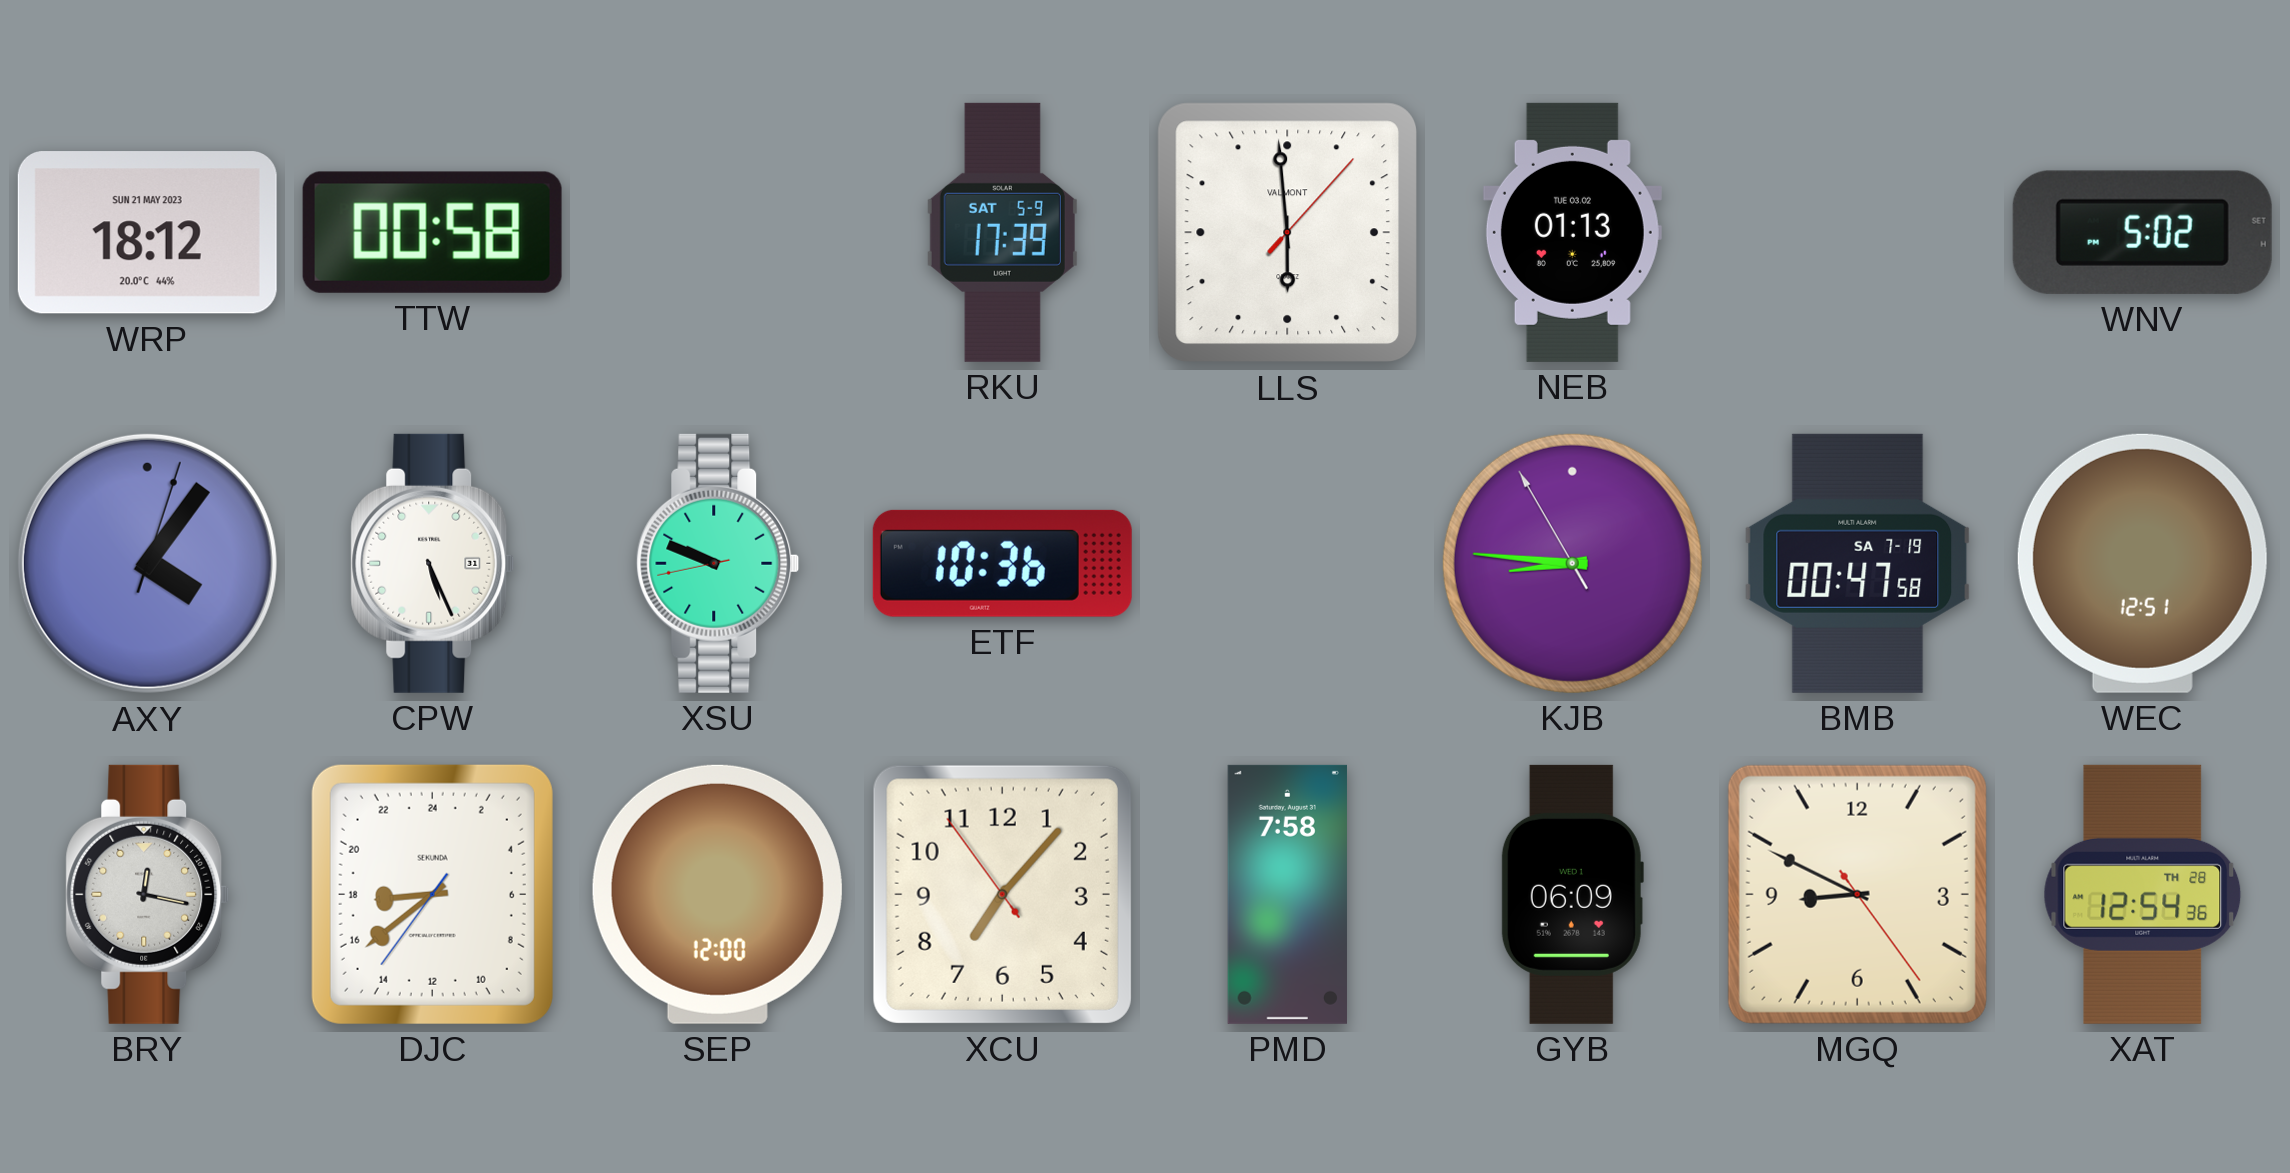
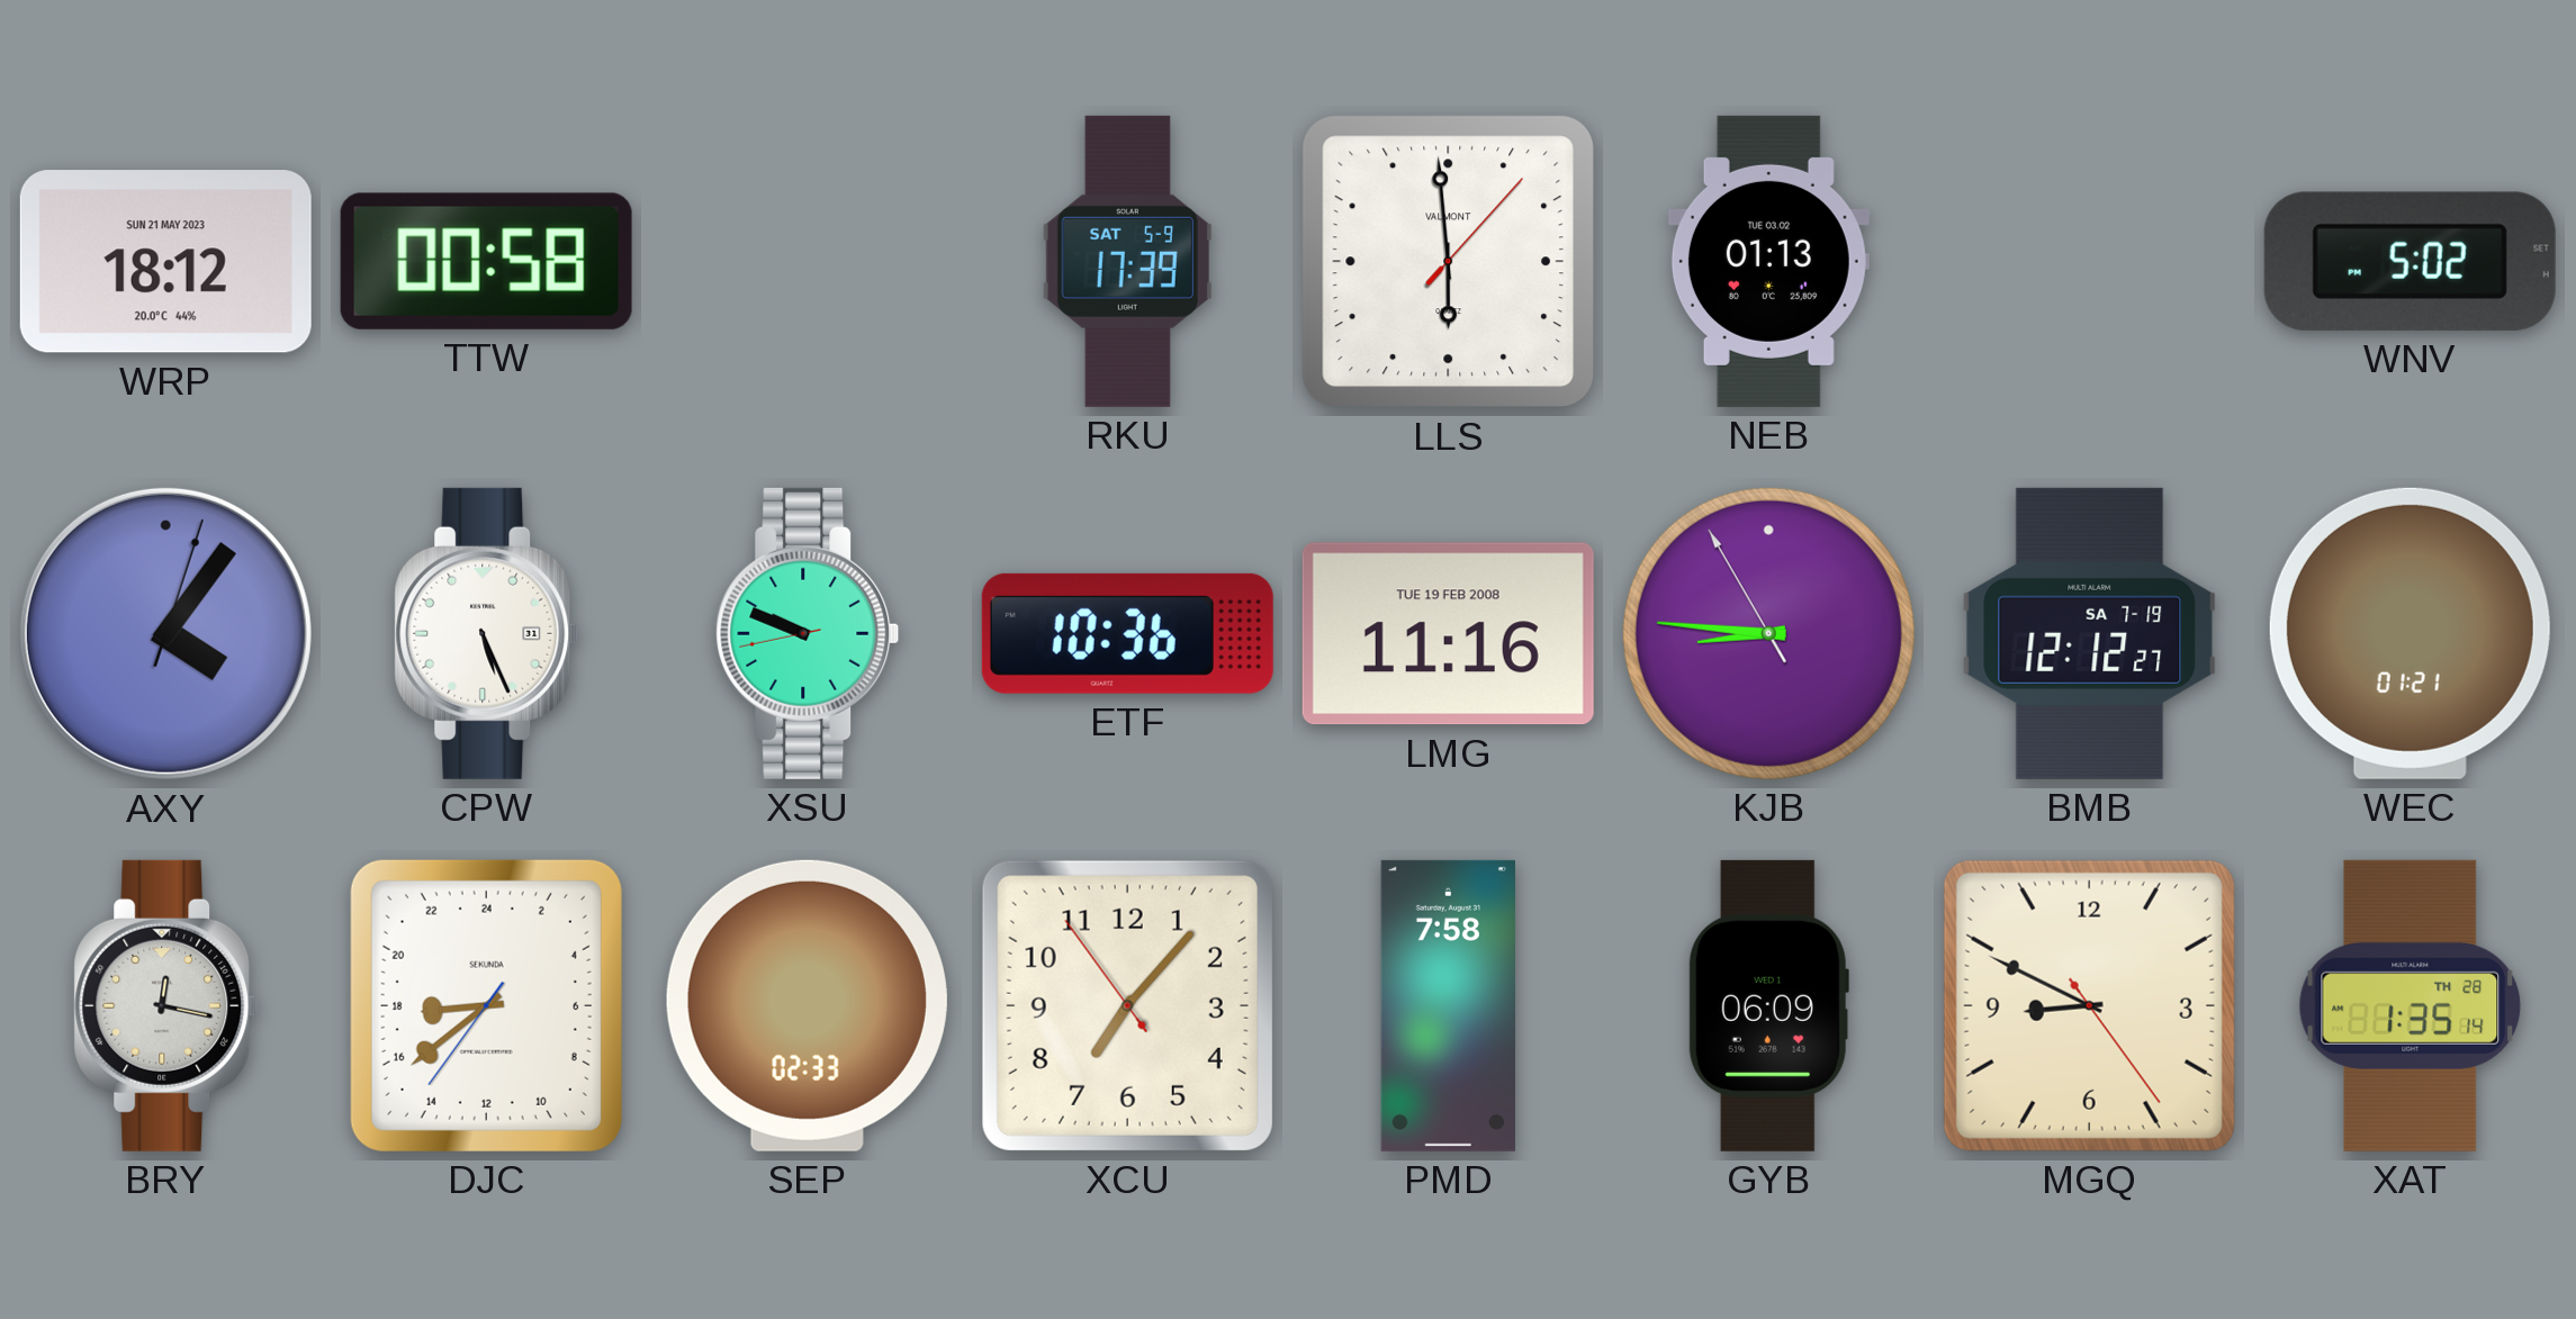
LMG: none -> 11:16
BMB: 00:47 -> 12:12
WEC: 12:51 -> 01:21
SEP: 12:00 -> 02:33
XAT: 12:54 -> 1:35
